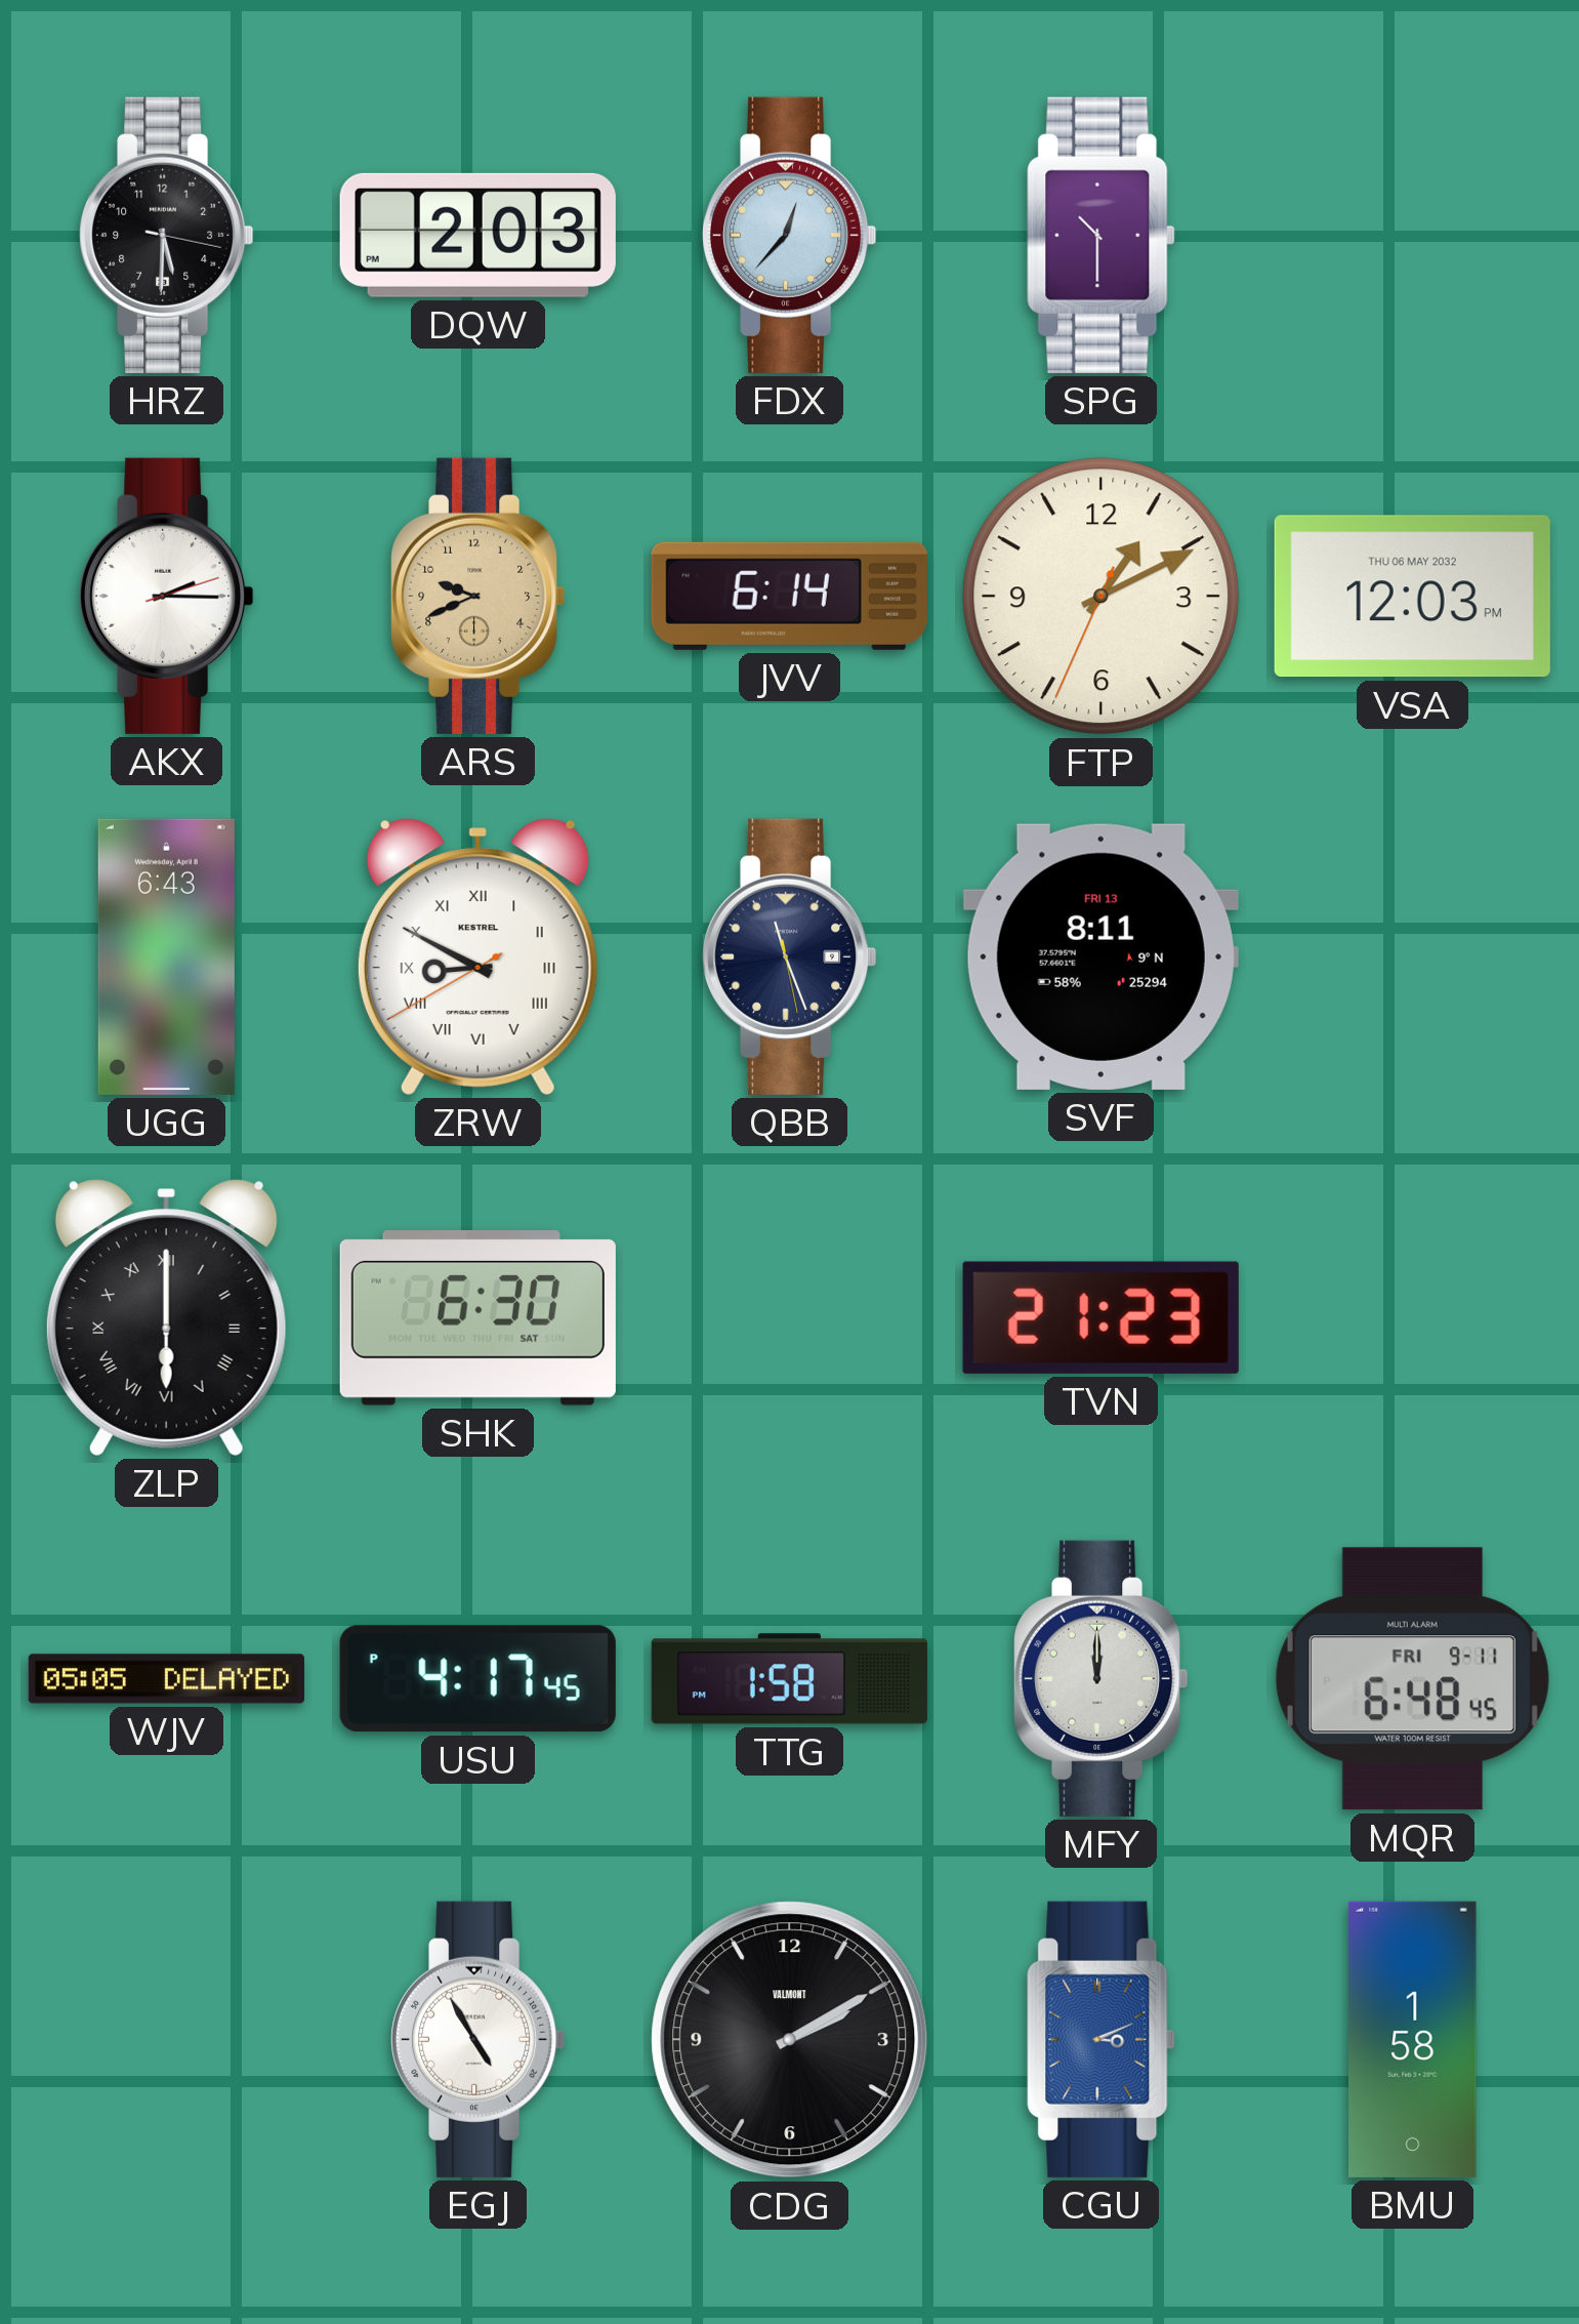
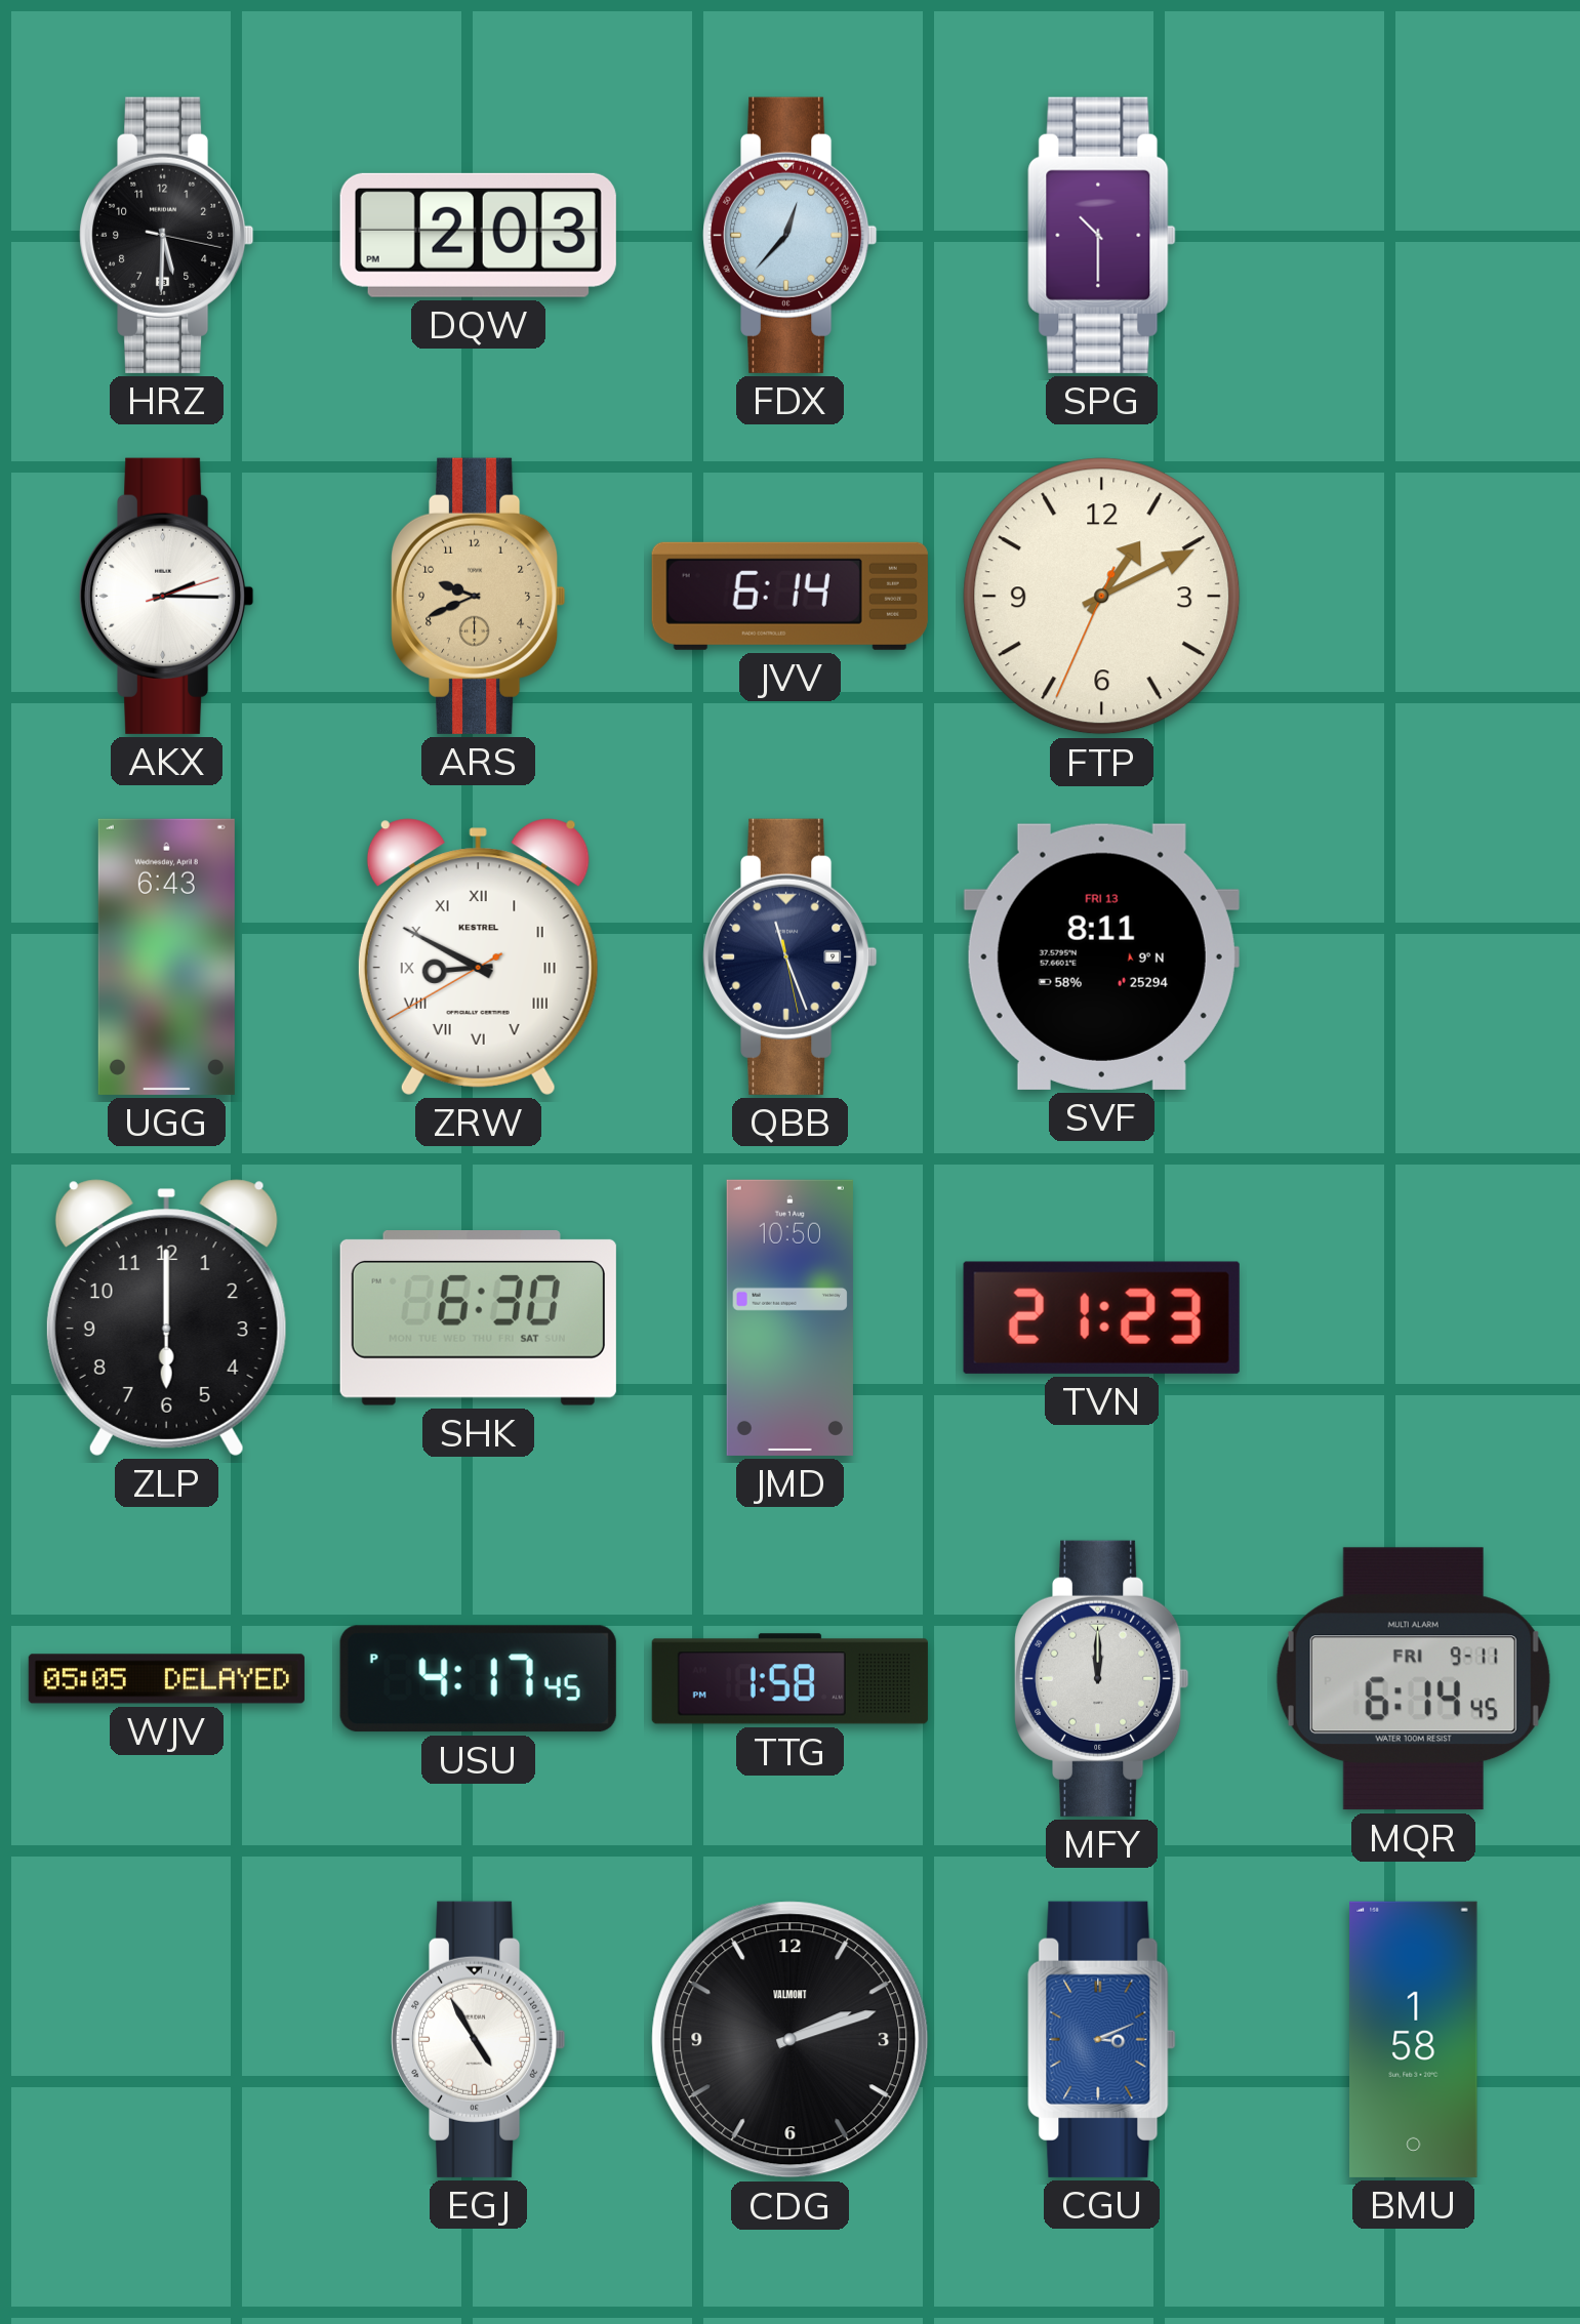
VSA: 12:03 -> none
ZLP numerals: Roman -> Arabic
JMD: none -> 10:50
MQR: 6:48 -> 6:14
CDG: 2:10 -> 2:12
